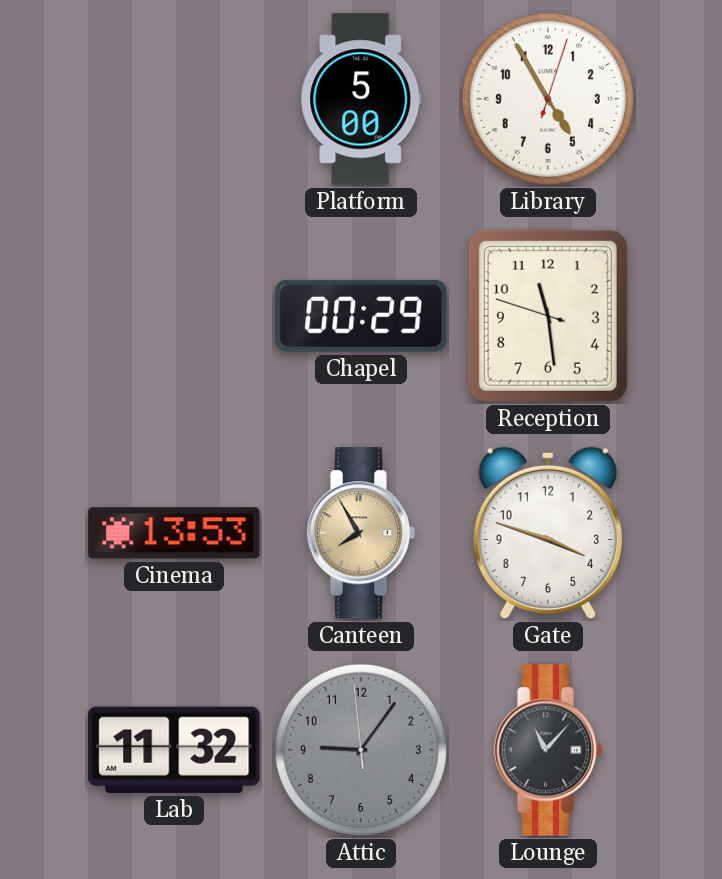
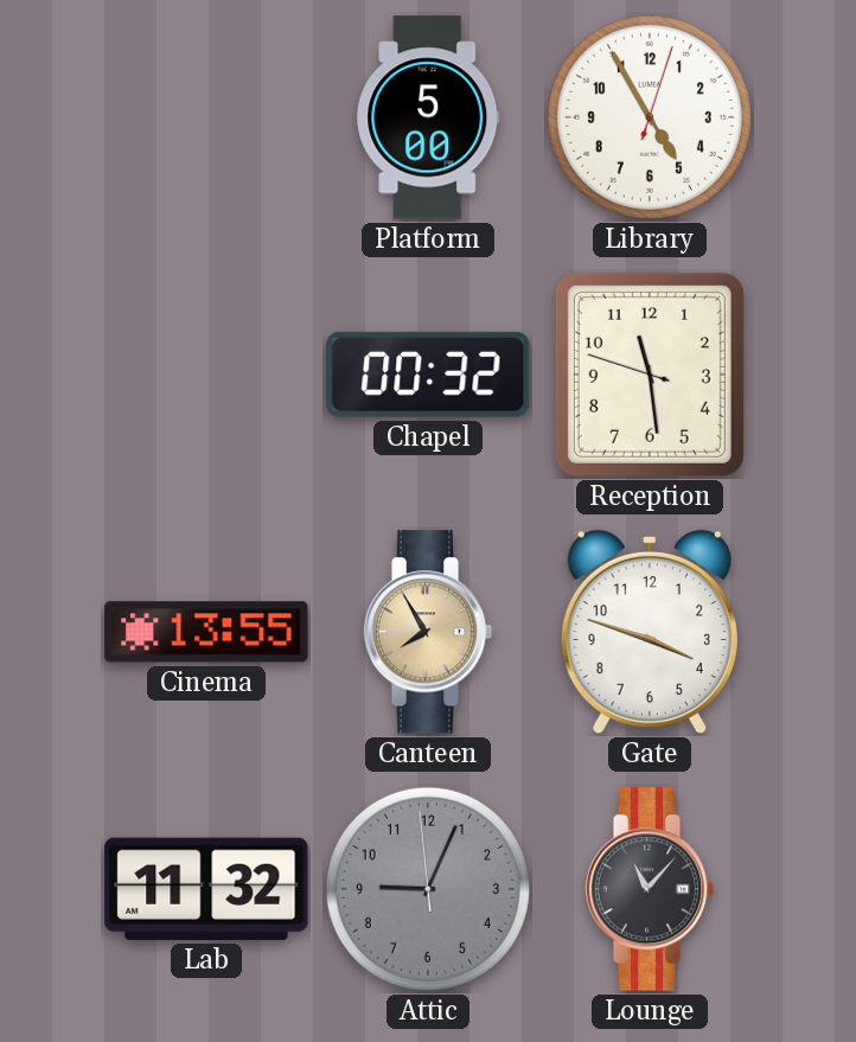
Chapel: 00:29 -> 00:32
Cinema: 13:53 -> 13:55
Attic: 9:05 -> 9:03
